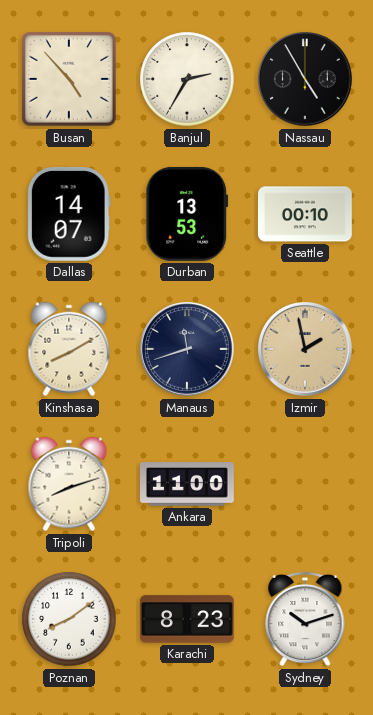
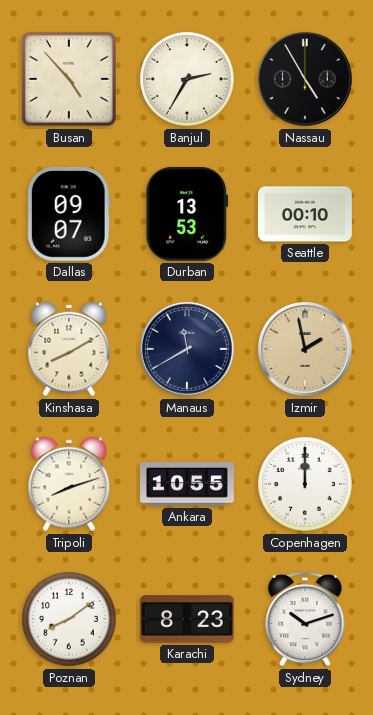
Dallas: 14:07 -> 09:07
Manaus: 11:42 -> 11:40
Ankara: 11:00 -> 10:55
Copenhagen: none -> 12:00
